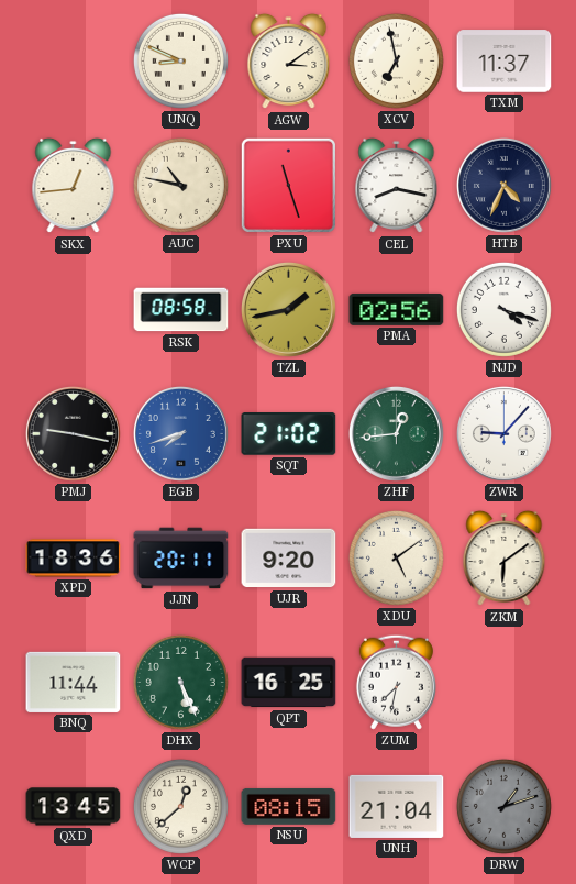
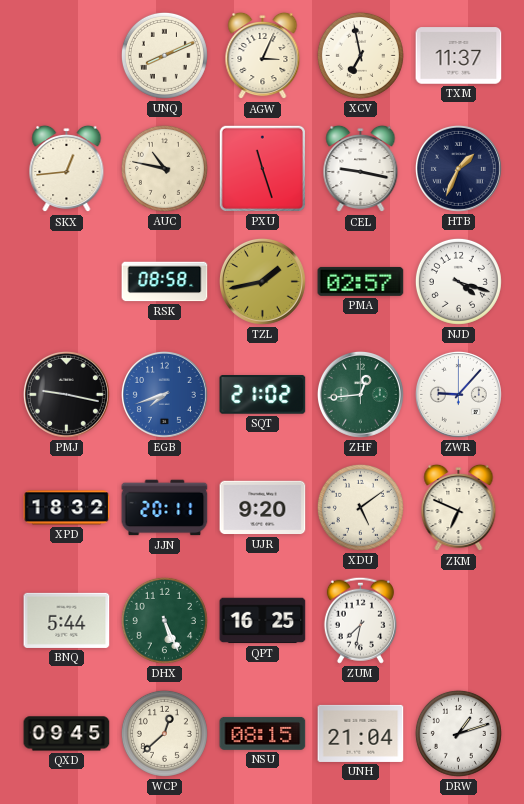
UNQ: 8:49 -> 8:11
AGW: 3:09 -> 3:04
CEL: 8:17 -> 9:17
HTB: 4:34 -> 1:34
PMA: 02:56 -> 02:57
XPD: 18:36 -> 18:32
ZKM: 6:09 -> 6:49
BNQ: 11:44 -> 5:44
QXD: 13:45 -> 09:45
DRW dial: grey -> white
